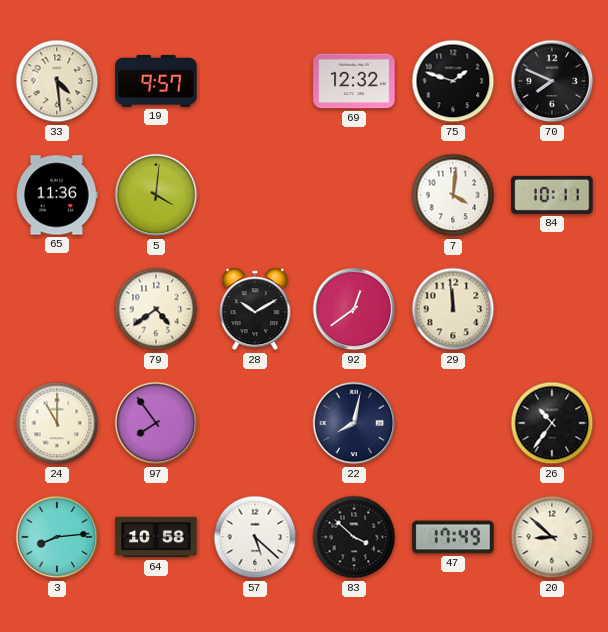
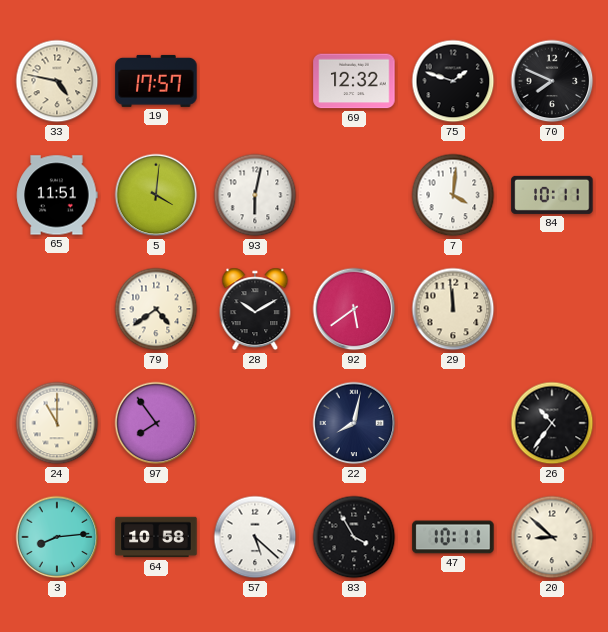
33: 4:29 -> 4:47
19: 9:57 -> 17:57
65: 11:36 -> 11:51
93: none -> 6:02
92: 12:39 -> 5:39
83: 3:52 -> 3:55
47: 17:49 -> 10:11
